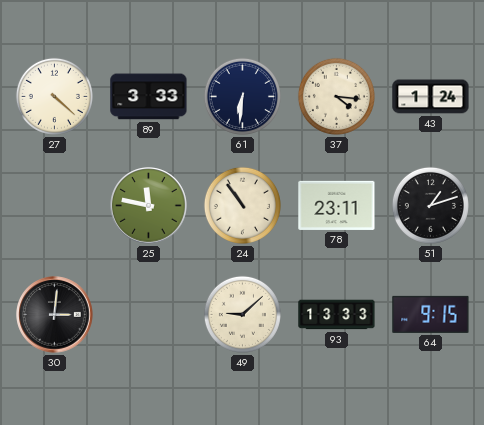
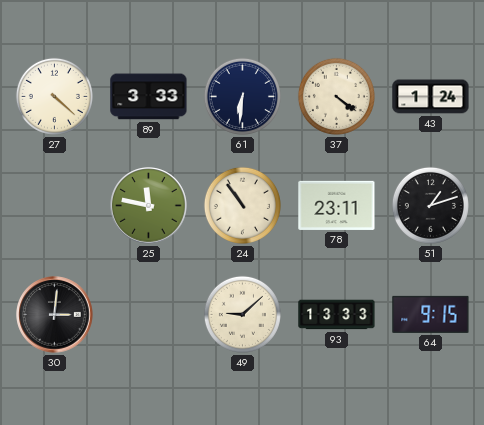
37: 4:16 -> 4:21
